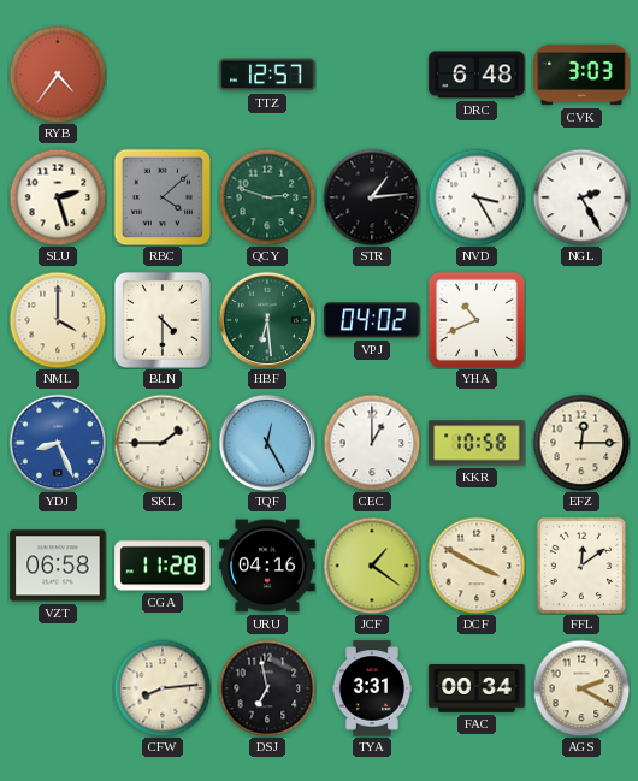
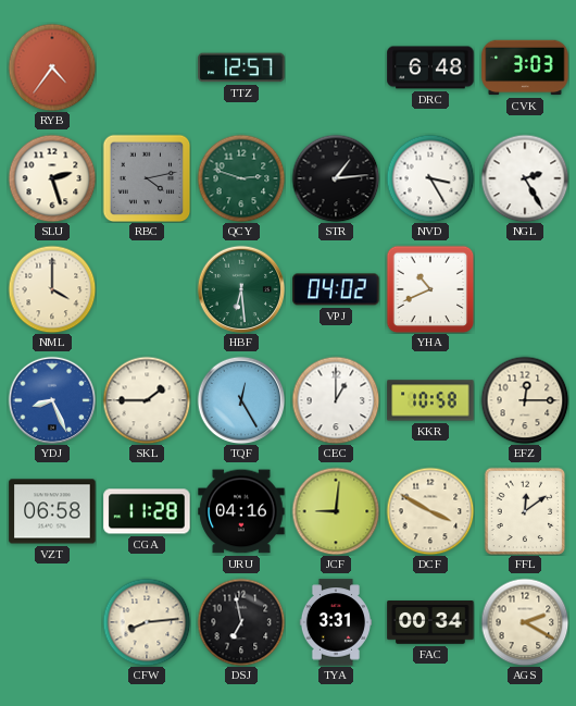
RBC: 4:08 -> 4:13
BLN: 4:30 -> none
JCF: 1:21 -> 9:01
